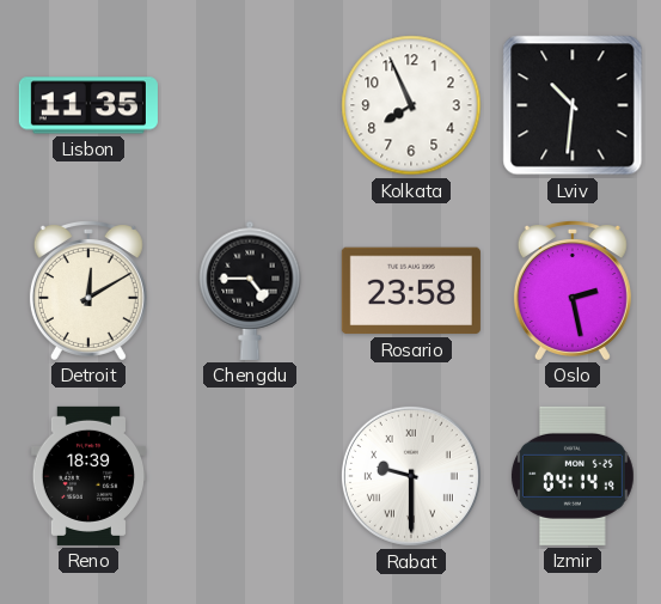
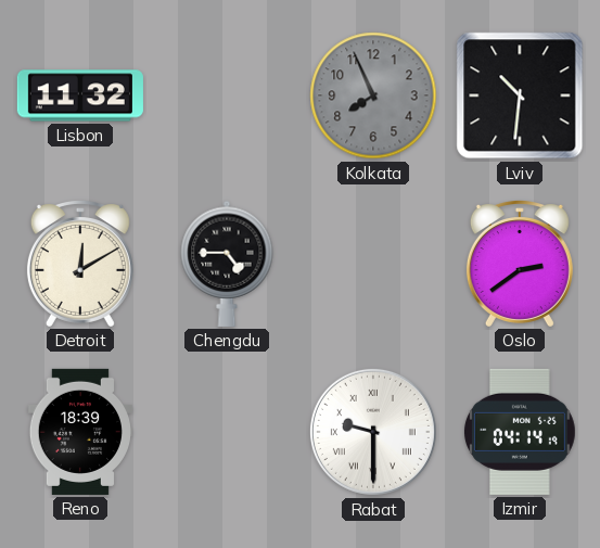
Lisbon: 11:35 -> 11:32
Kolkata dial: white -> grey
Rosario: 23:58 -> none
Oslo: 2:28 -> 2:39
